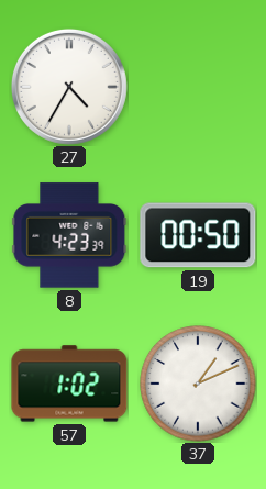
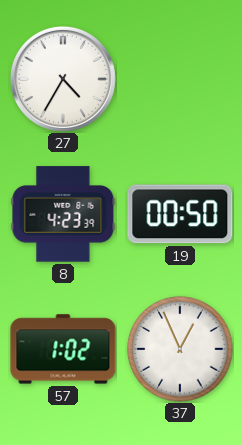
37: 1:11 -> 12:56
